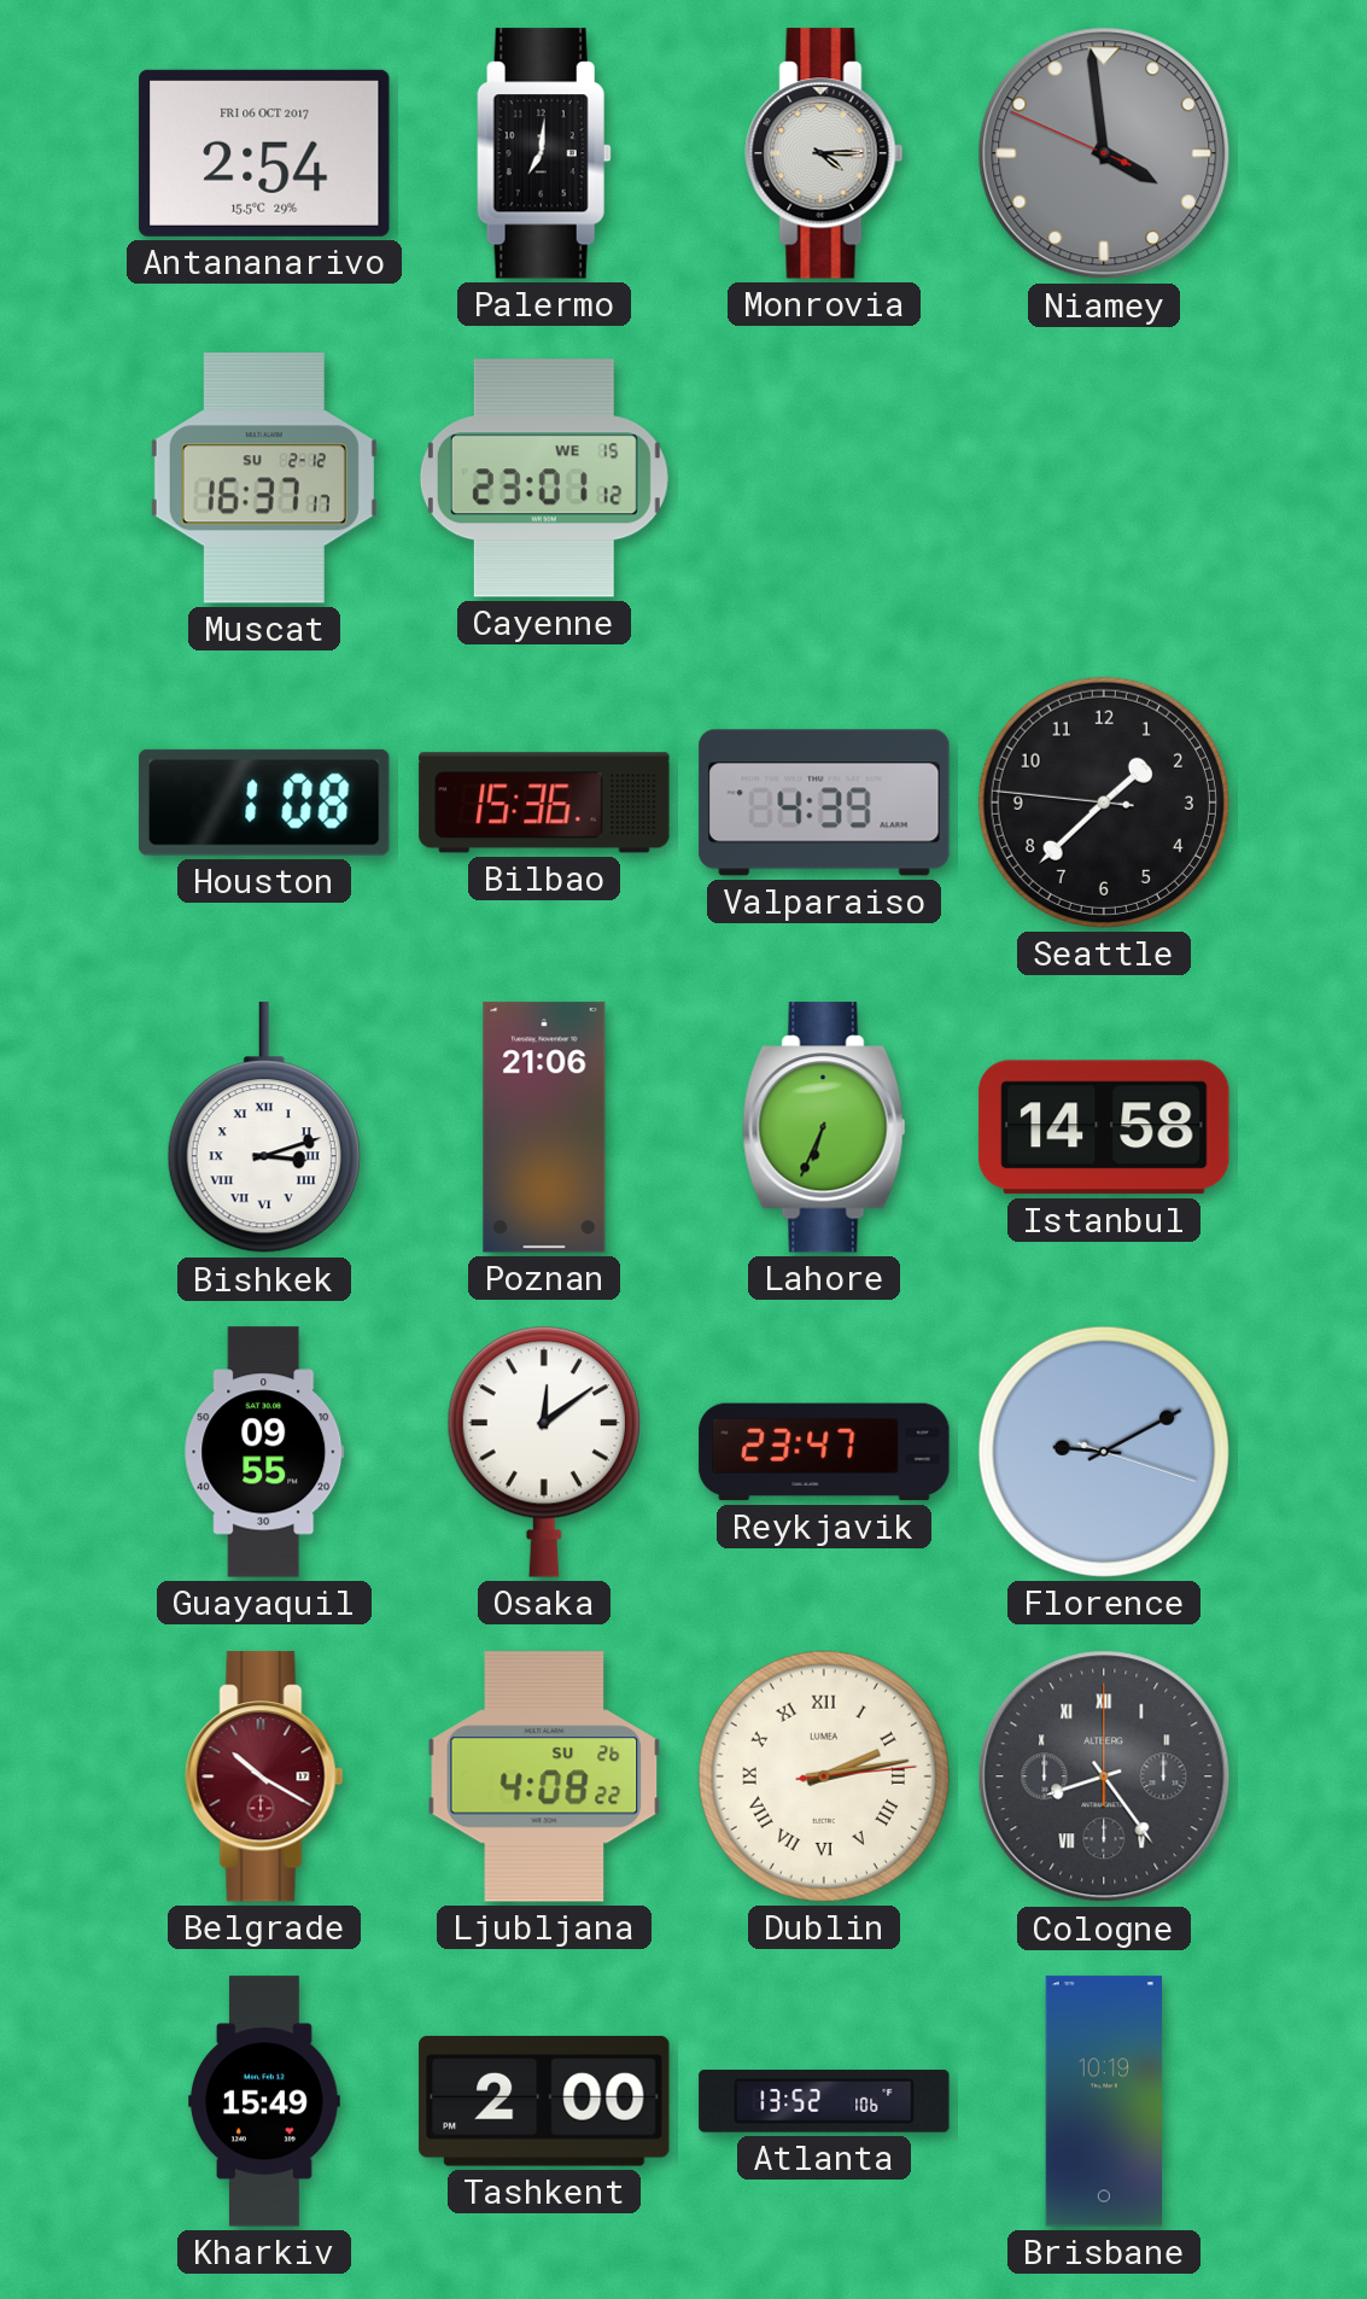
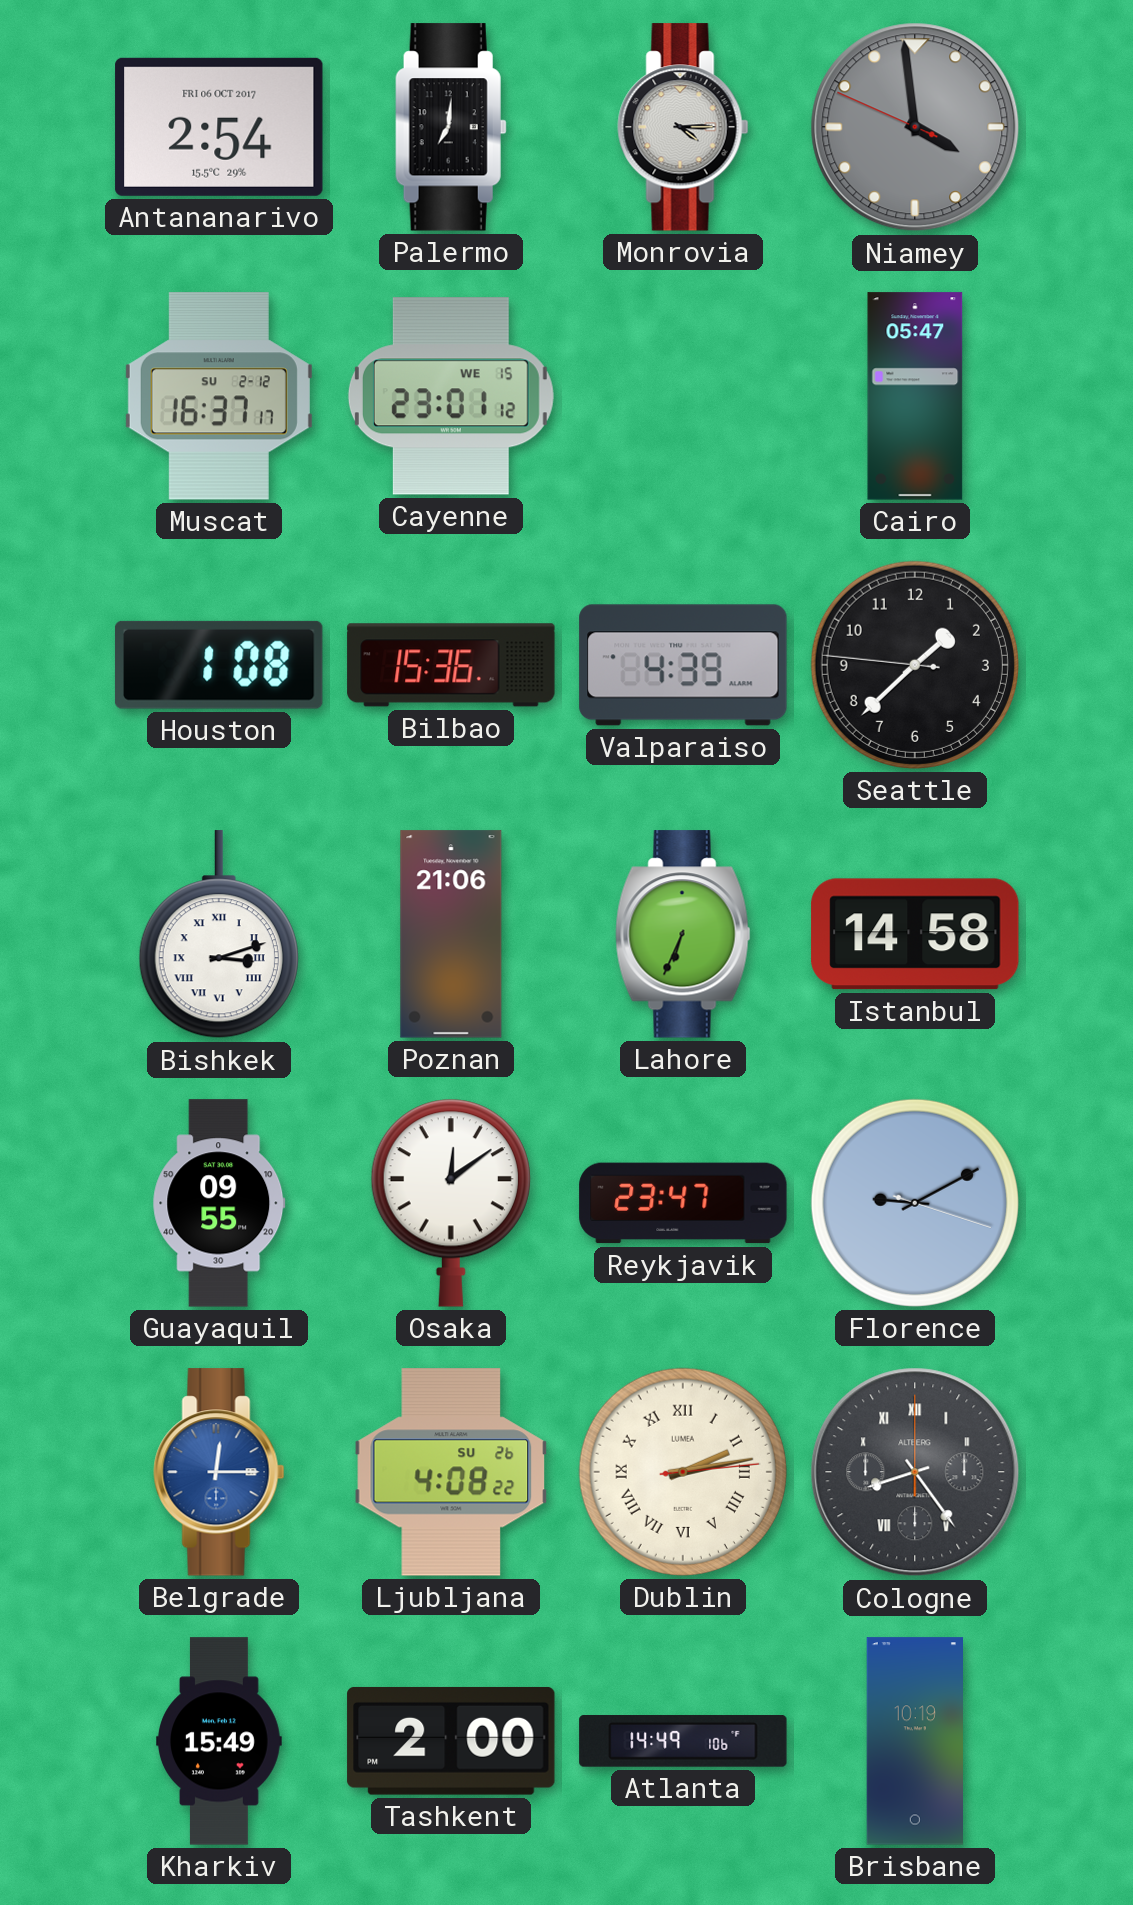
Cairo: none -> 05:47
Belgrade: 10:20 -> 12:15
Belgrade dial: burgundy -> blue
Atlanta: 13:52 -> 14:49
